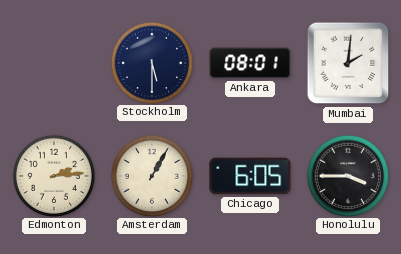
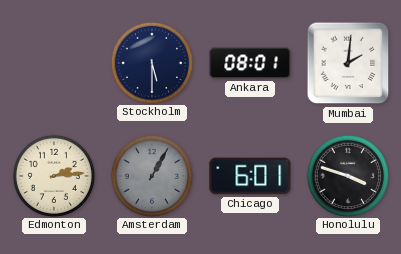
Amsterdam dial: cream -> grey
Chicago: 6:05 -> 6:01
Honolulu: 3:45 -> 3:48
